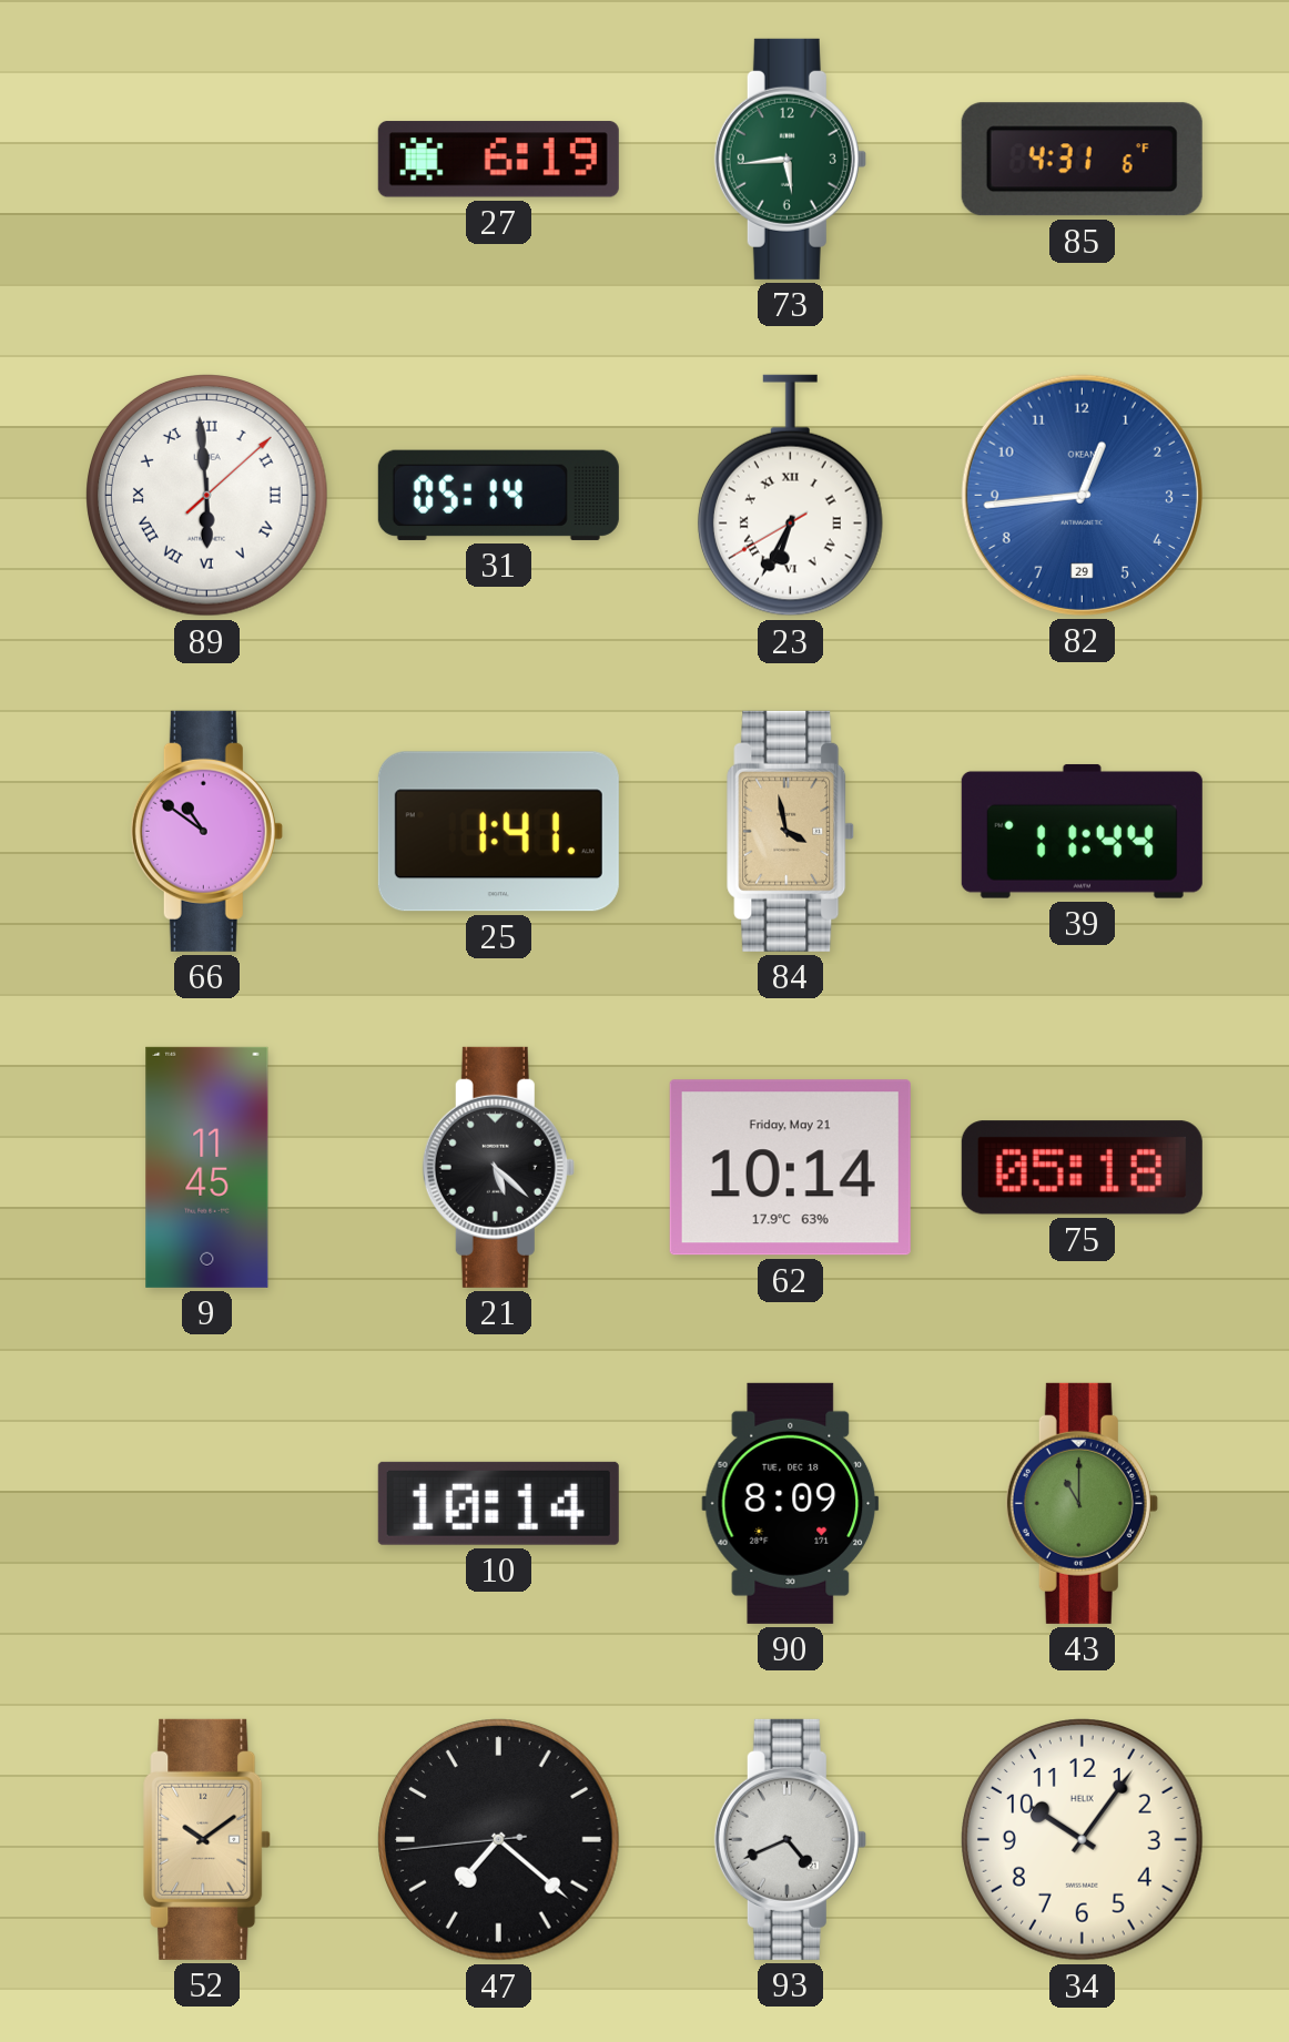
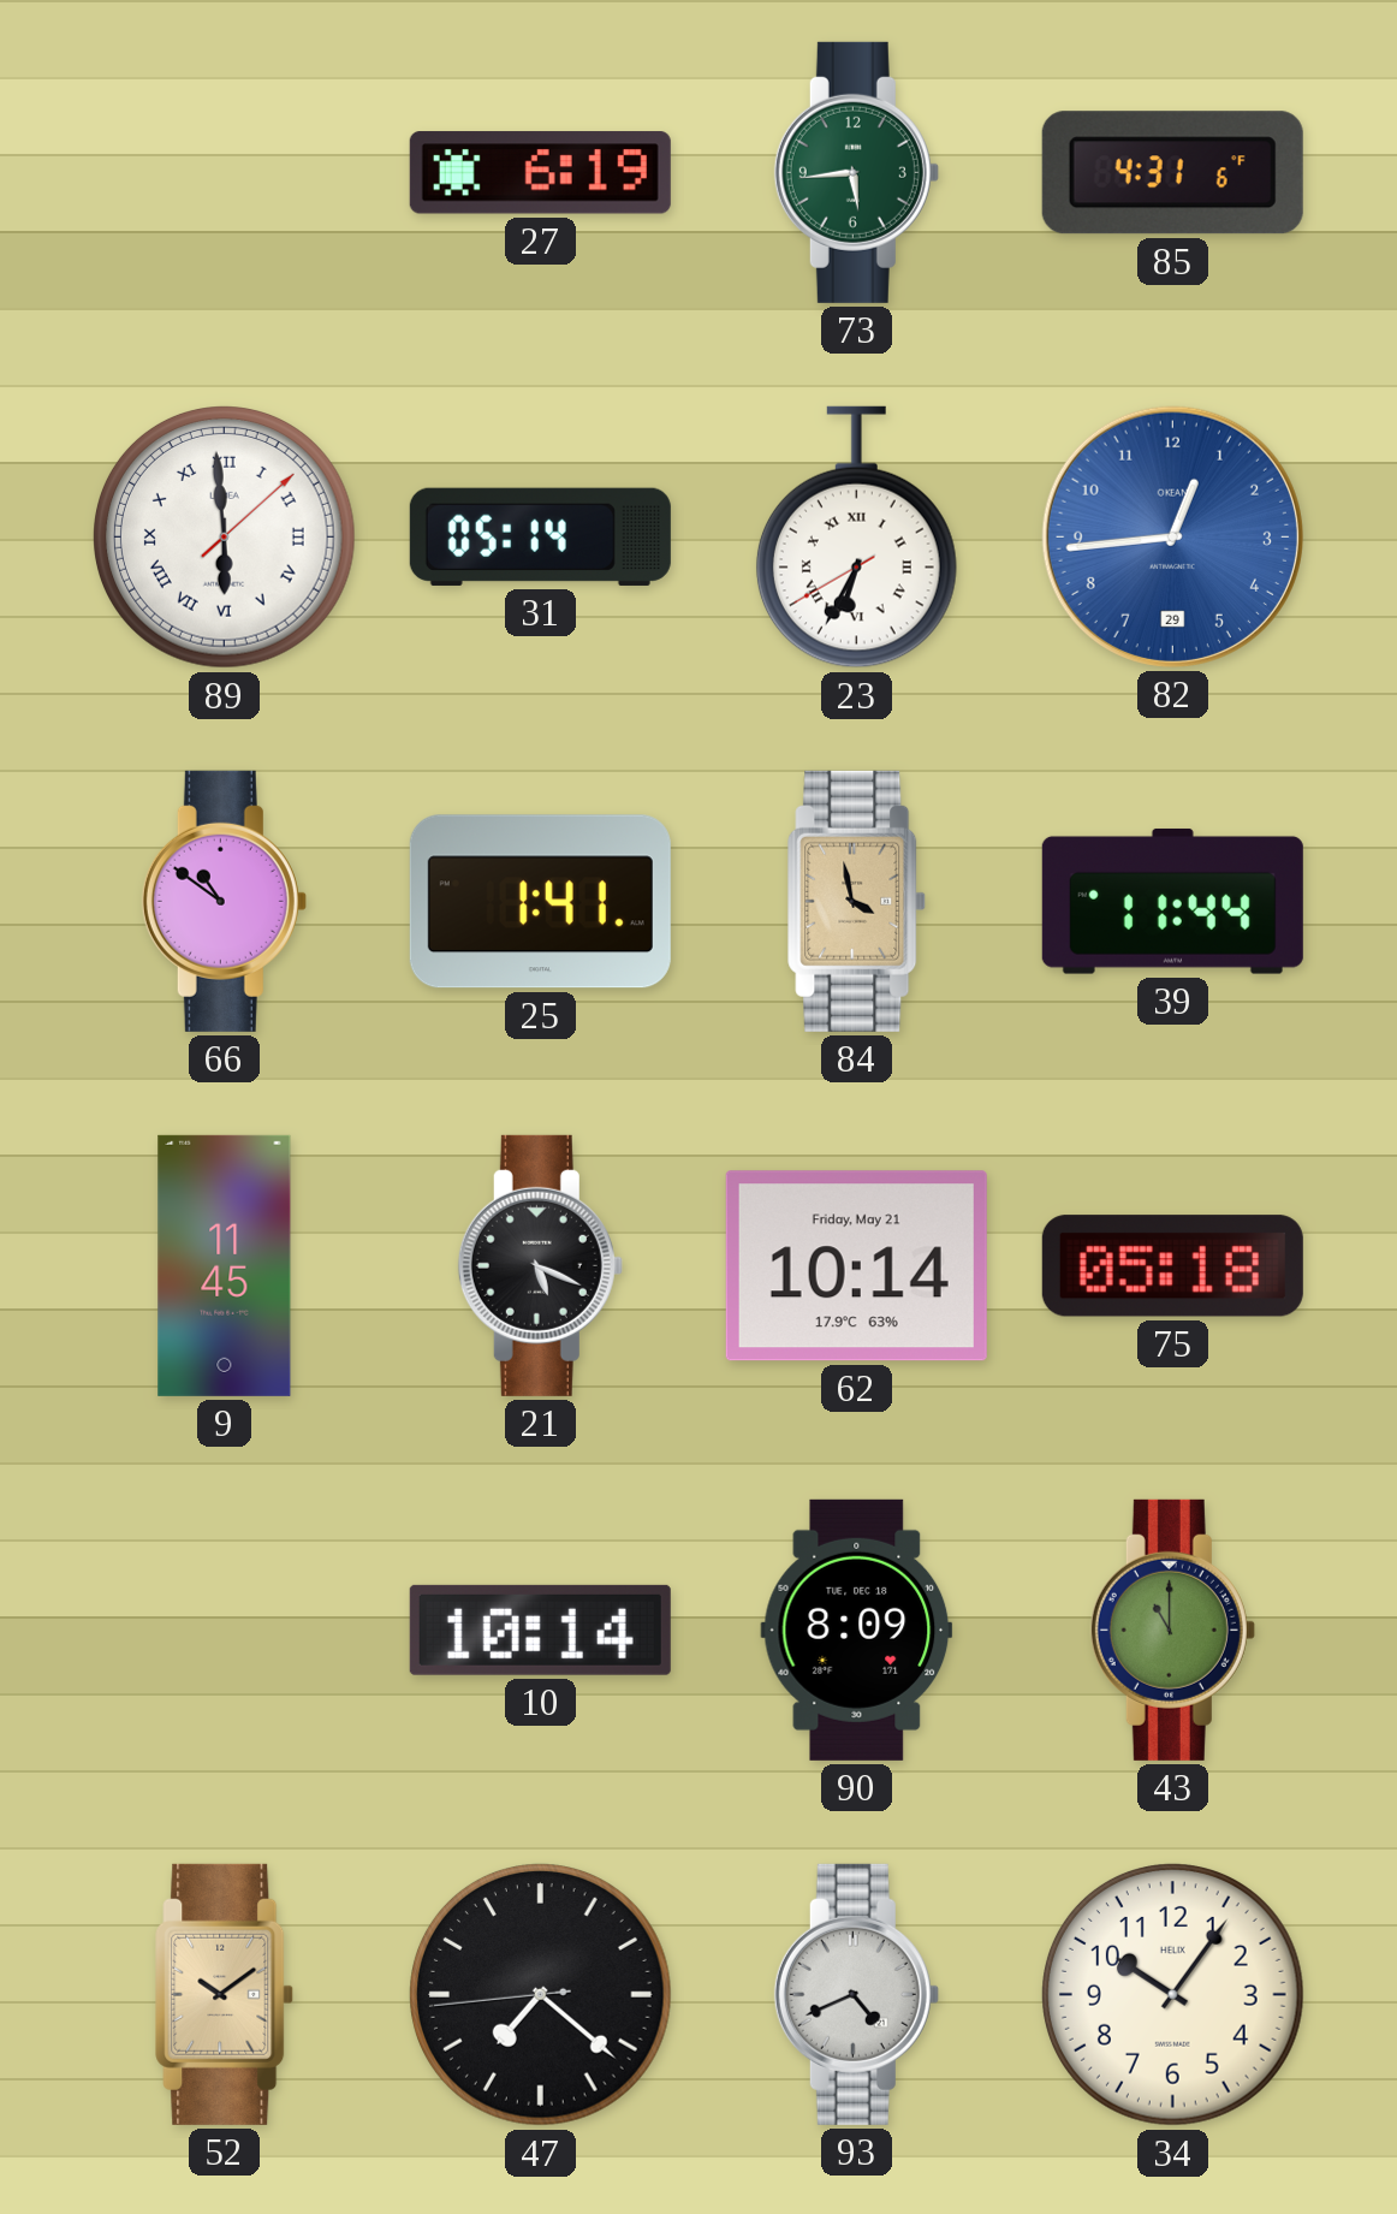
21: 5:22 -> 5:19
